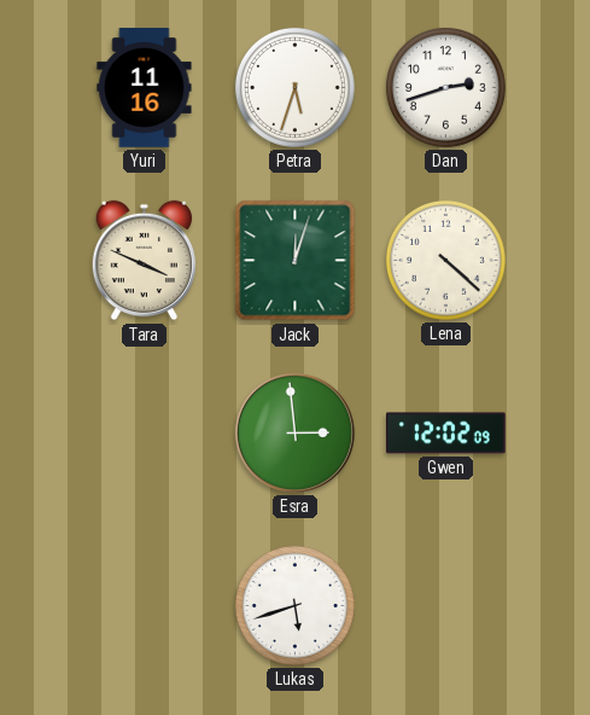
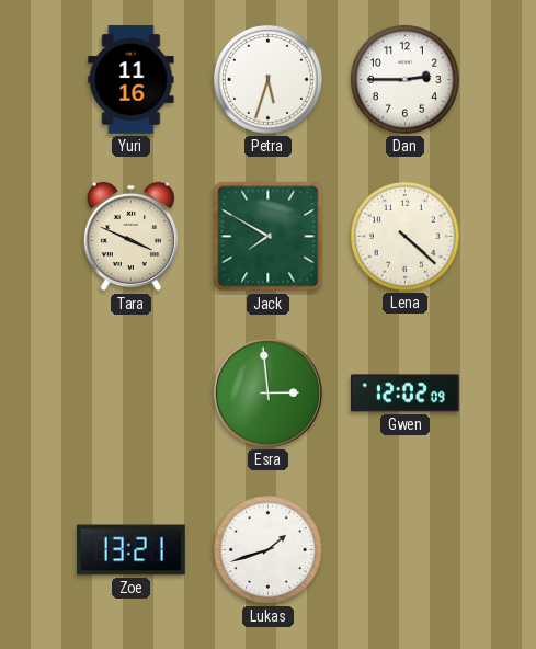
Dan: 2:42 -> 2:45
Jack: 12:03 -> 7:50
Zoe: none -> 13:21
Lukas: 5:42 -> 1:42
